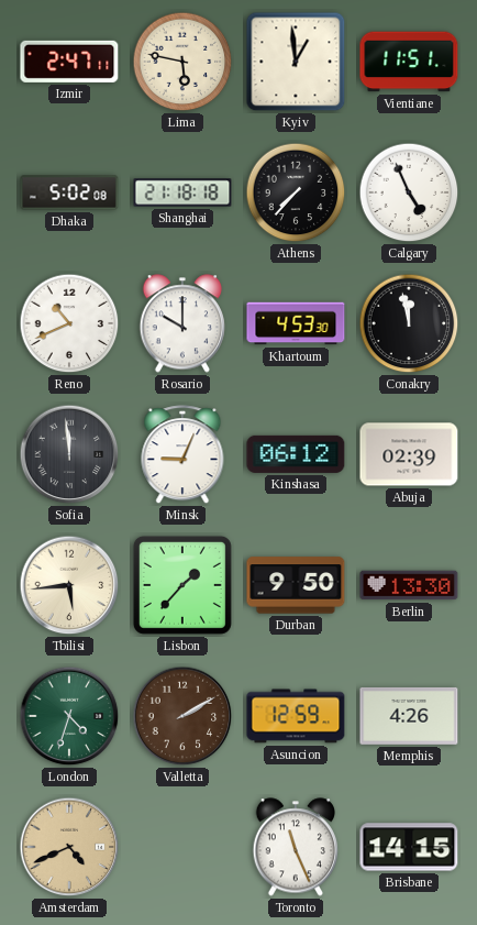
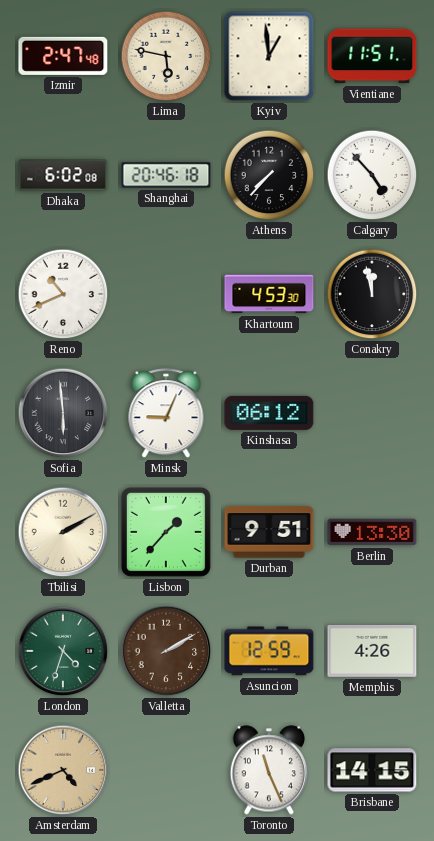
Izmir: 2:47:11 -> 2:47:48
Dhaka: 5:02 -> 6:02
Shanghai: 21:18 -> 20:46
Calgary: 4:56 -> 4:53
Rosario: 10:00 -> none
Sofia: 11:59 -> 5:59
Abuja: 02:39 -> none
Tbilisi: 5:44 -> 2:10
Durban: 9:50 -> 9:51
